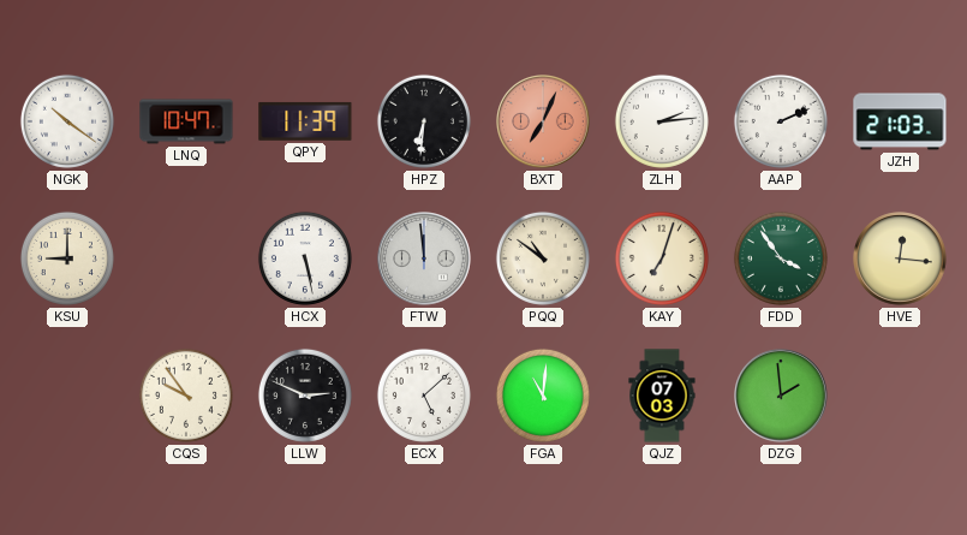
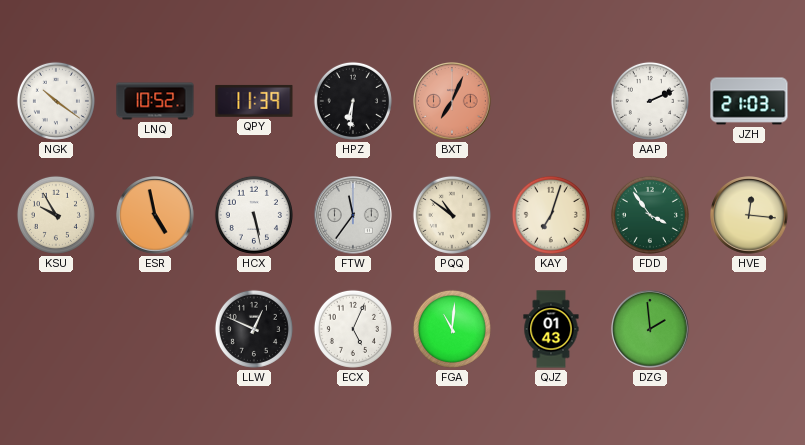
LNQ: 10:47 -> 10:52
ZLH: 2:14 -> none
KSU: 9:00 -> 9:55
ESR: none -> 4:58
FTW: 11:59 -> 11:36
CQS: 9:54 -> none
LLW: 2:49 -> 12:49
ECX: 5:08 -> 5:04
QJZ: 07:03 -> 01:43
